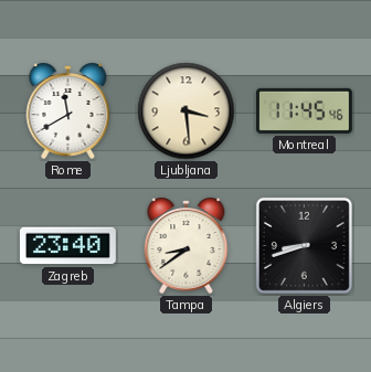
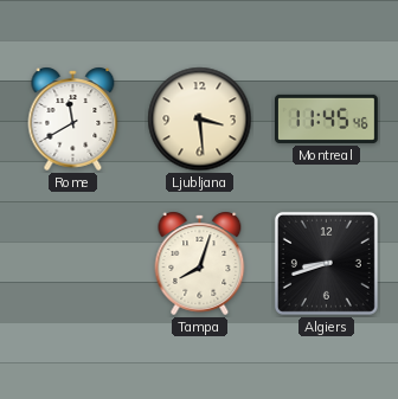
Zagreb: 23:40 -> none
Tampa: 8:39 -> 8:03
